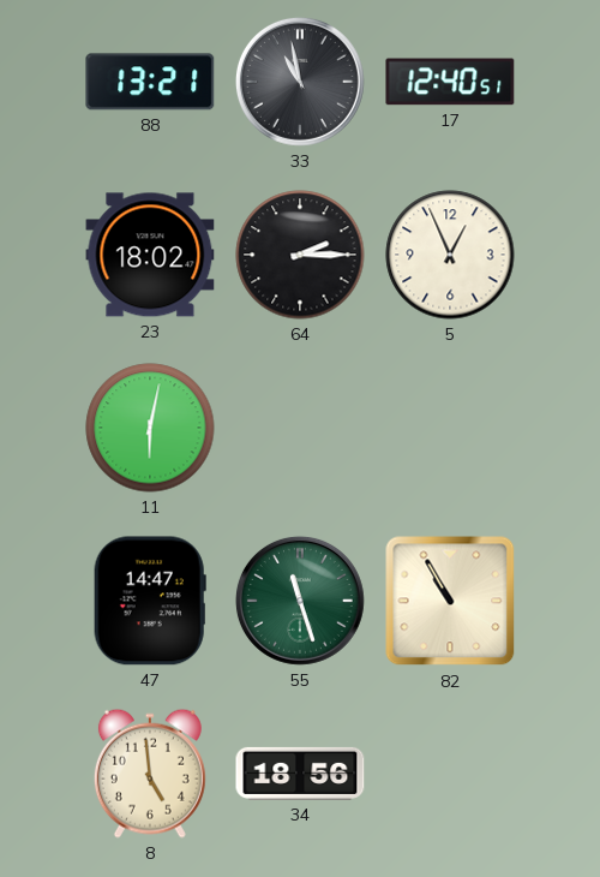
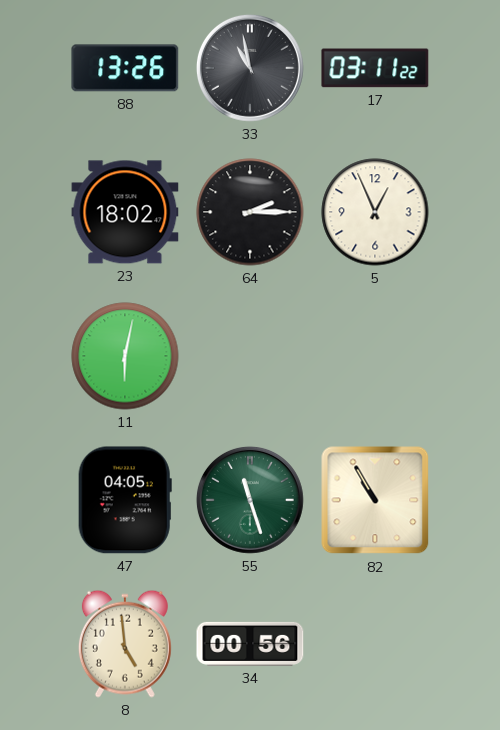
88: 13:21 -> 13:26
17: 12:40 -> 03:11
47: 14:47 -> 04:05
34: 18:56 -> 00:56
